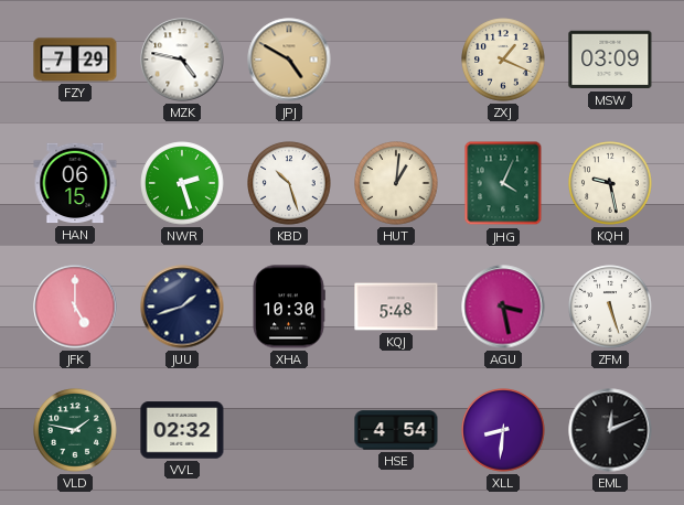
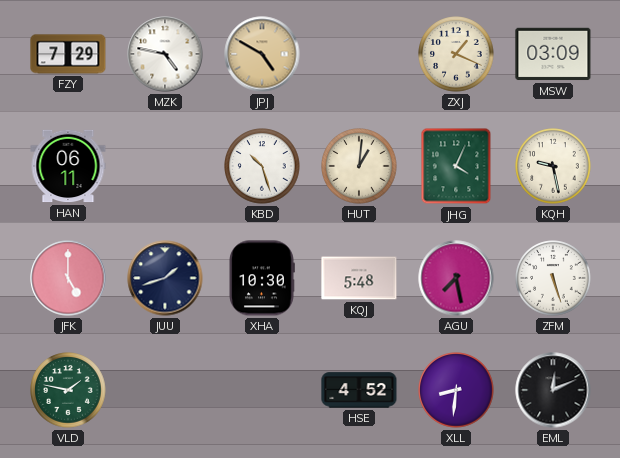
HAN: 06:15 -> 06:11
NWR: 2:27 -> none
AGU: 3:28 -> 7:28
VVL: 02:32 -> none
HSE: 4:54 -> 4:52
